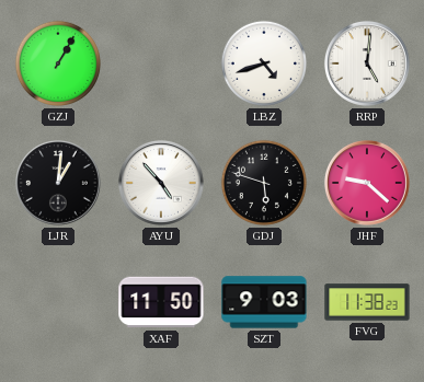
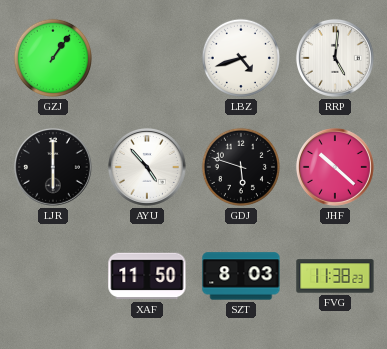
GZJ: 1:05 -> 1:06
LJR: 1:01 -> 6:00
JHF: 9:22 -> 10:22
SZT: 9:03 -> 8:03
